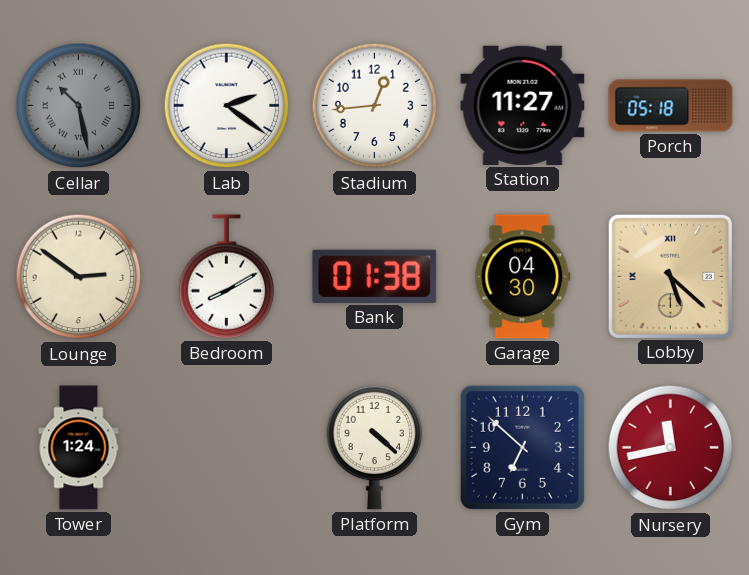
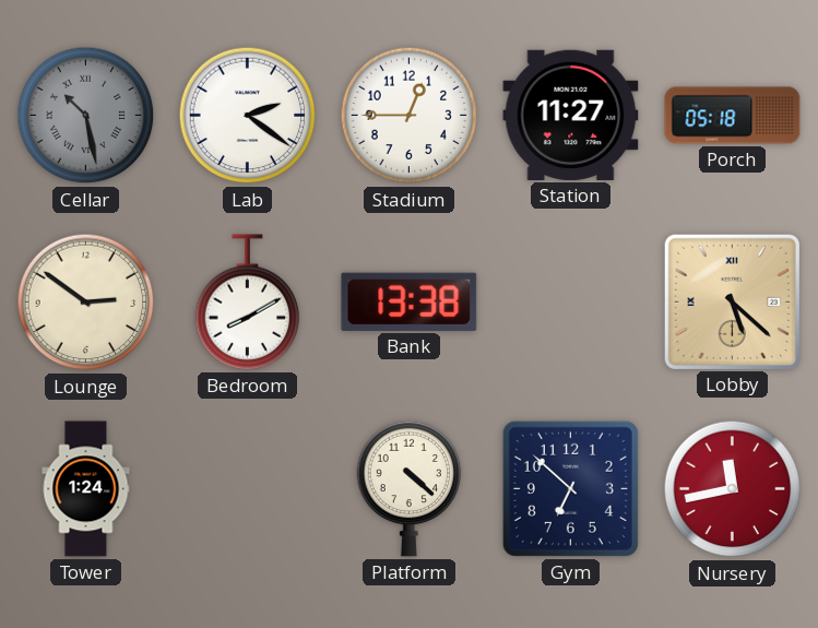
Stadium: 12:44 -> 12:45
Bank: 01:38 -> 13:38
Garage: 04:30 -> none
